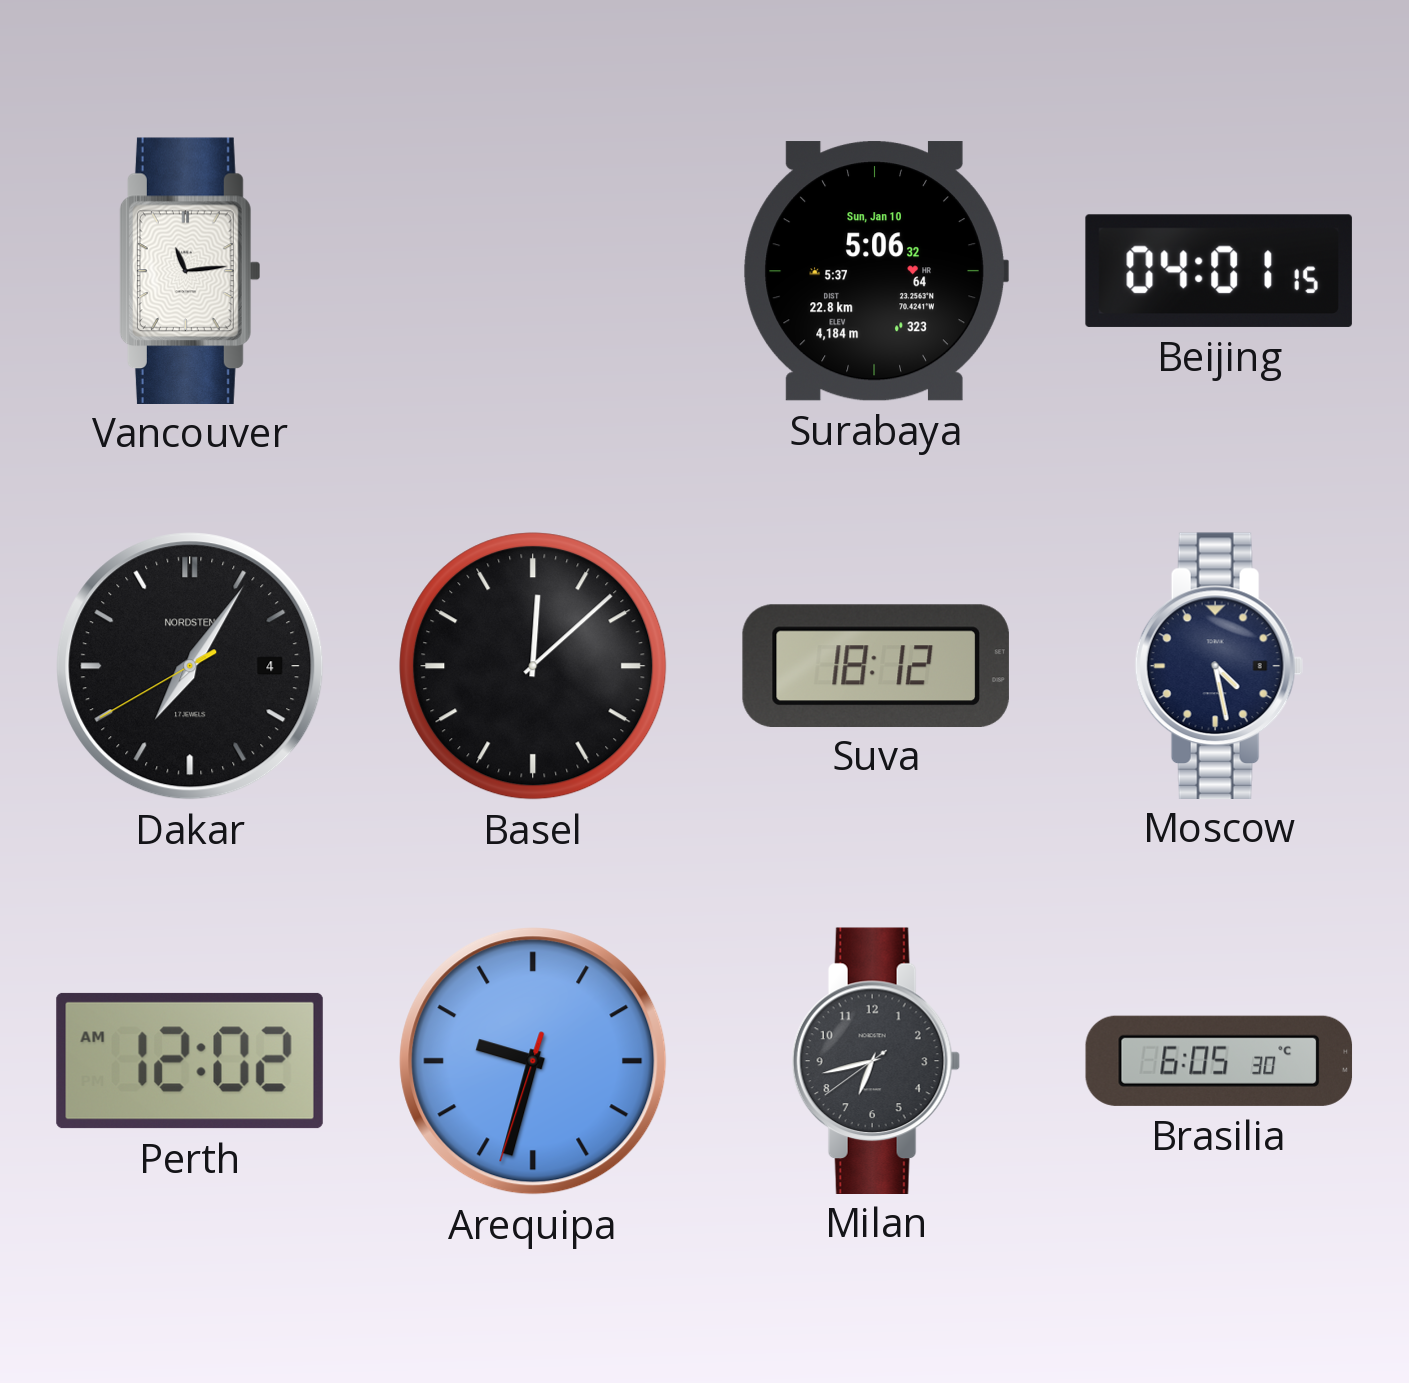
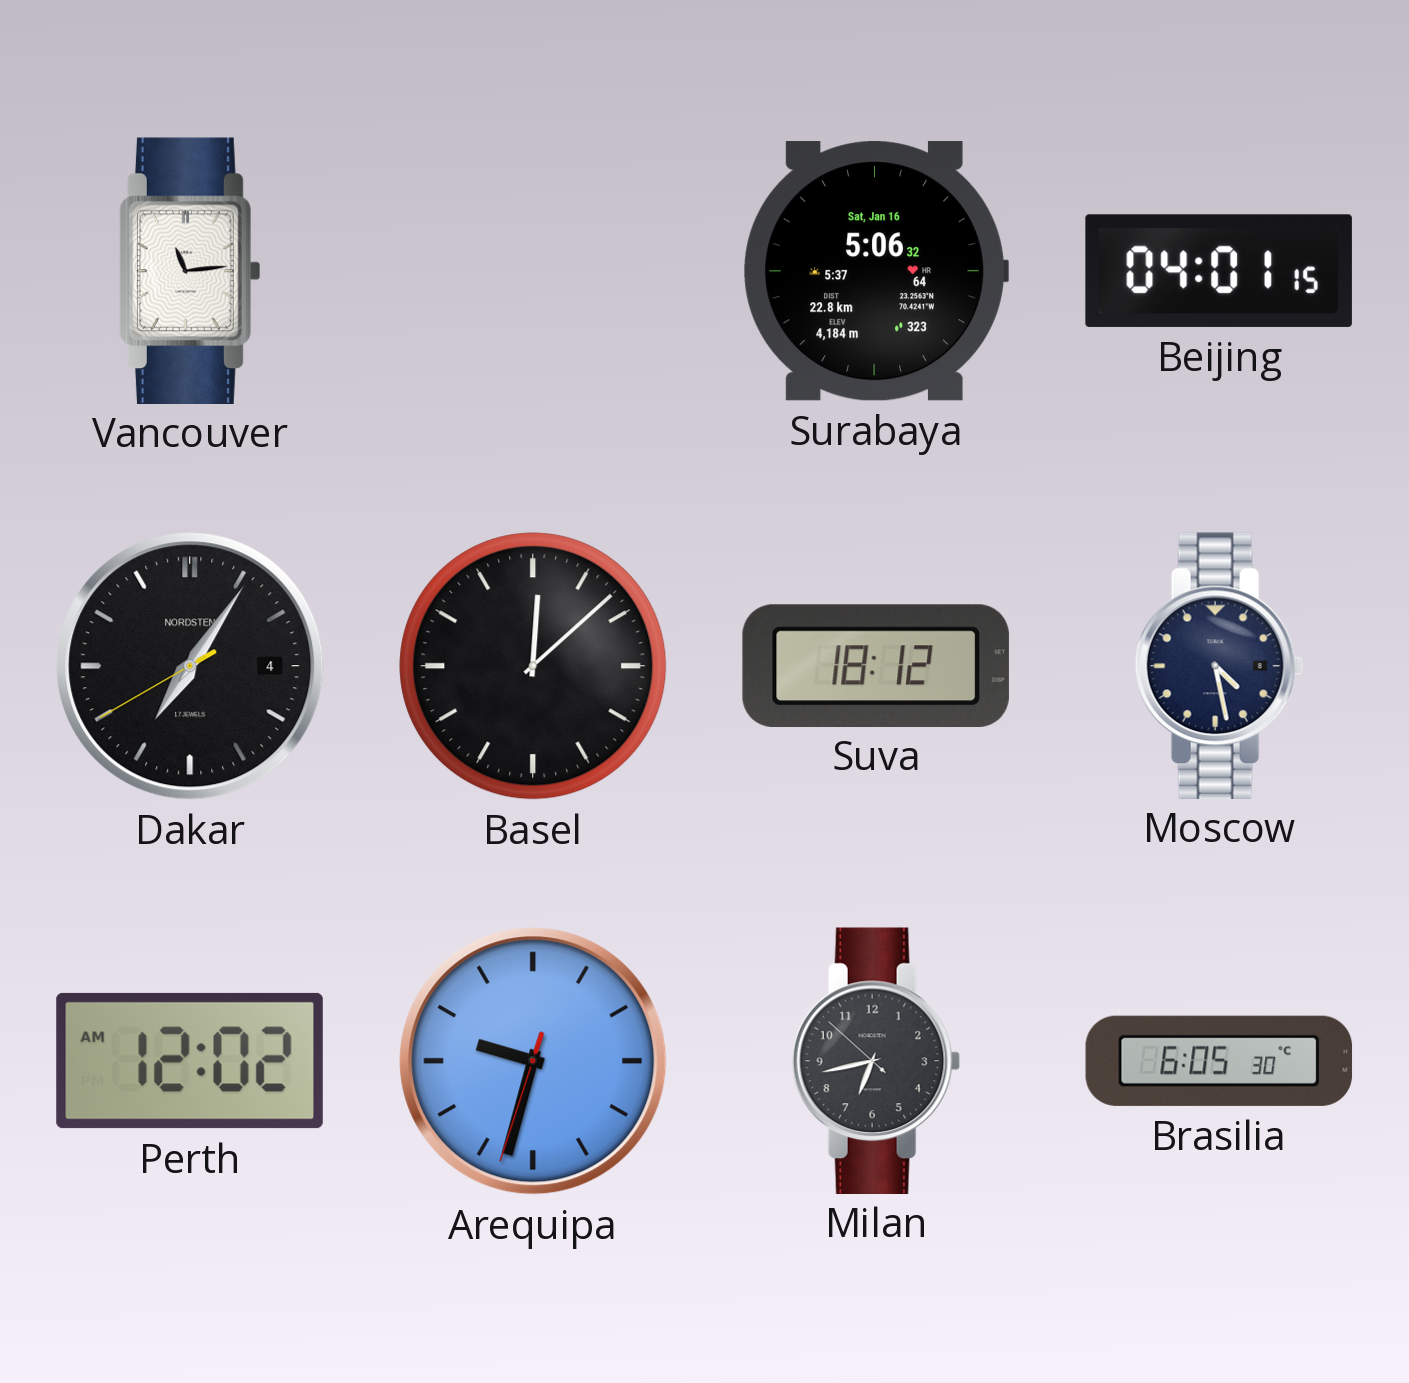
Surabaya date: Sun, Jan 10 -> Sat, Jan 16
Milan: 6:42:39 -> 6:42:52
